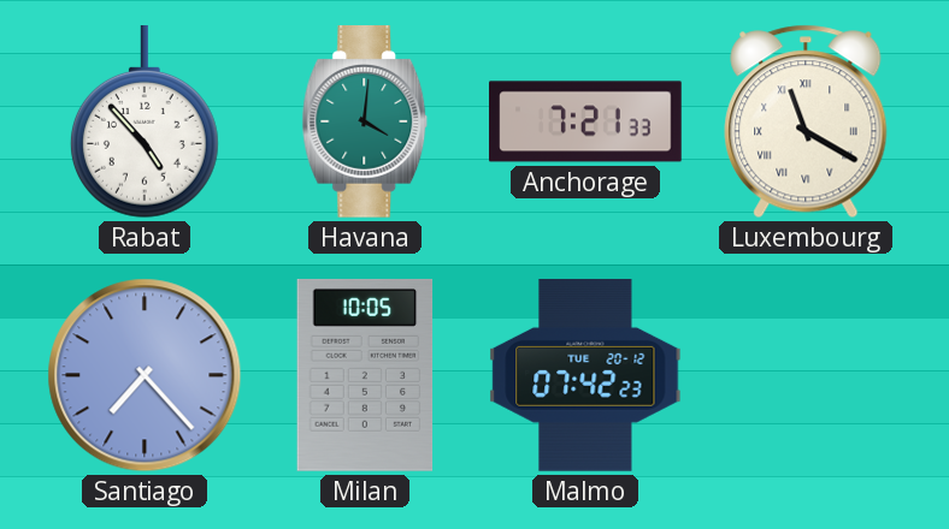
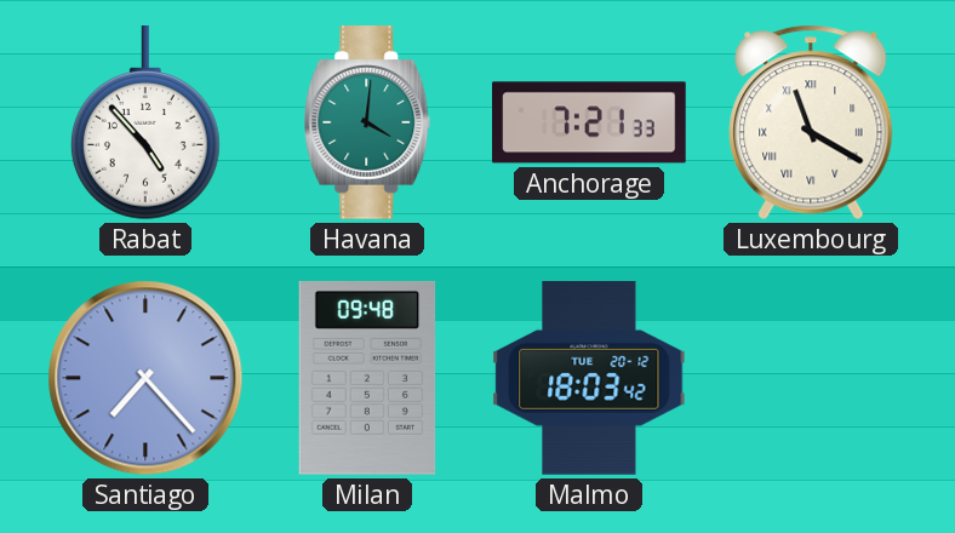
Milan: 10:05 -> 09:48
Malmo: 07:42 -> 18:03
